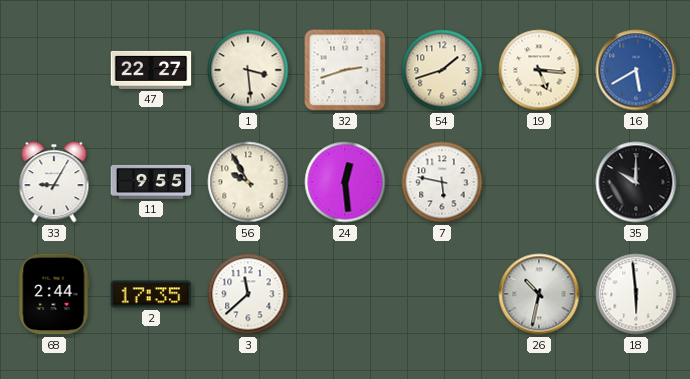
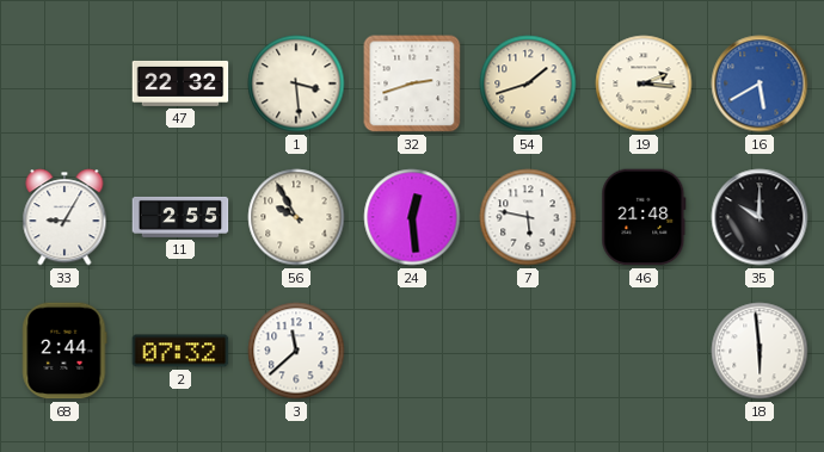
47: 22:27 -> 22:32
19: 5:16 -> 2:16
11: 9:55 -> 2:55
46: none -> 21:48
2: 17:35 -> 07:32
26: 10:32 -> none
